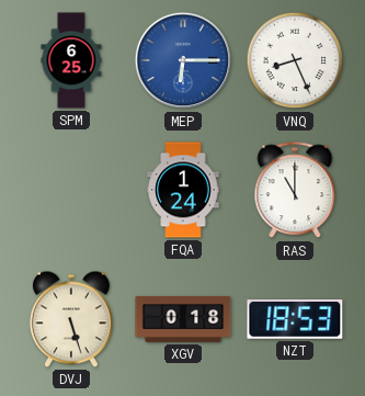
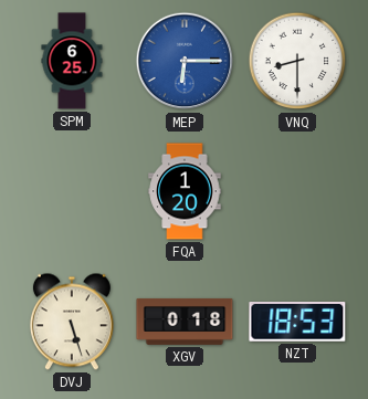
VNQ: 8:26 -> 8:30
FQA: 1:24 -> 1:20
RAS: 11:00 -> none
